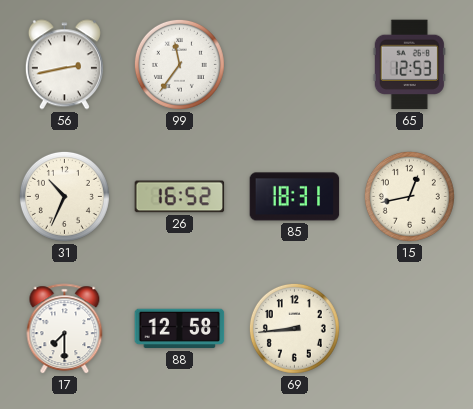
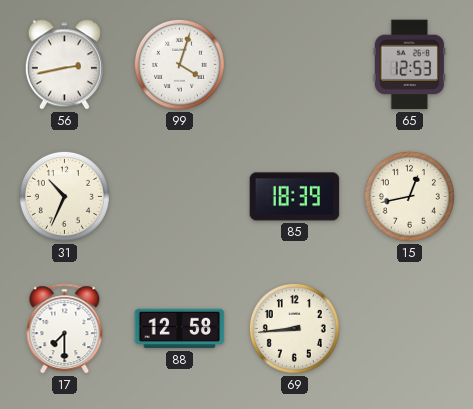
99: 11:36 -> 4:03
26: 16:52 -> none
85: 18:31 -> 18:39
